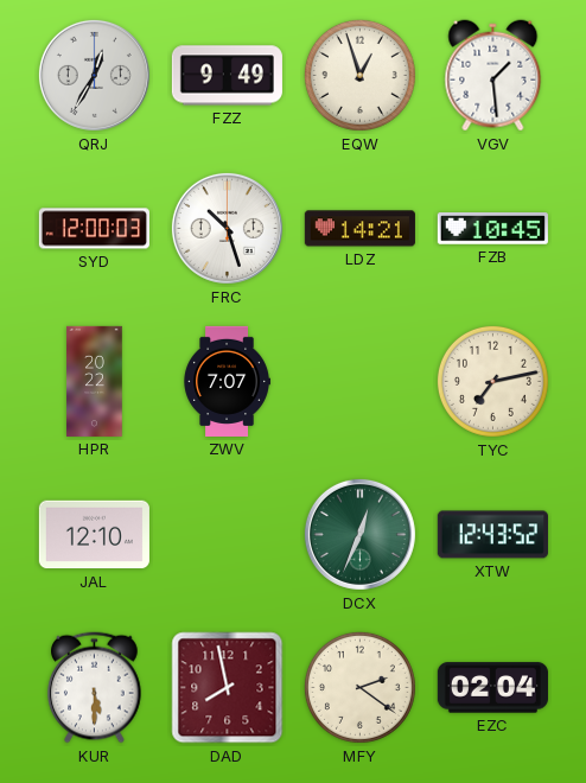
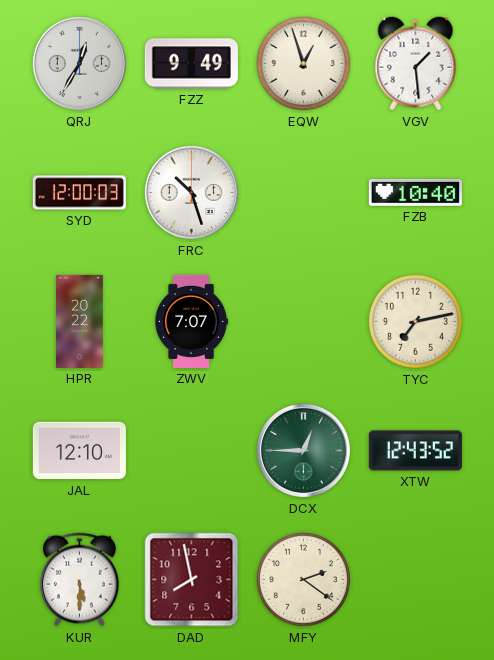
LDZ: 14:21 -> none
FZB: 10:45 -> 10:40
DCX: 12:34 -> 12:45
EZC: 02:04 -> none
